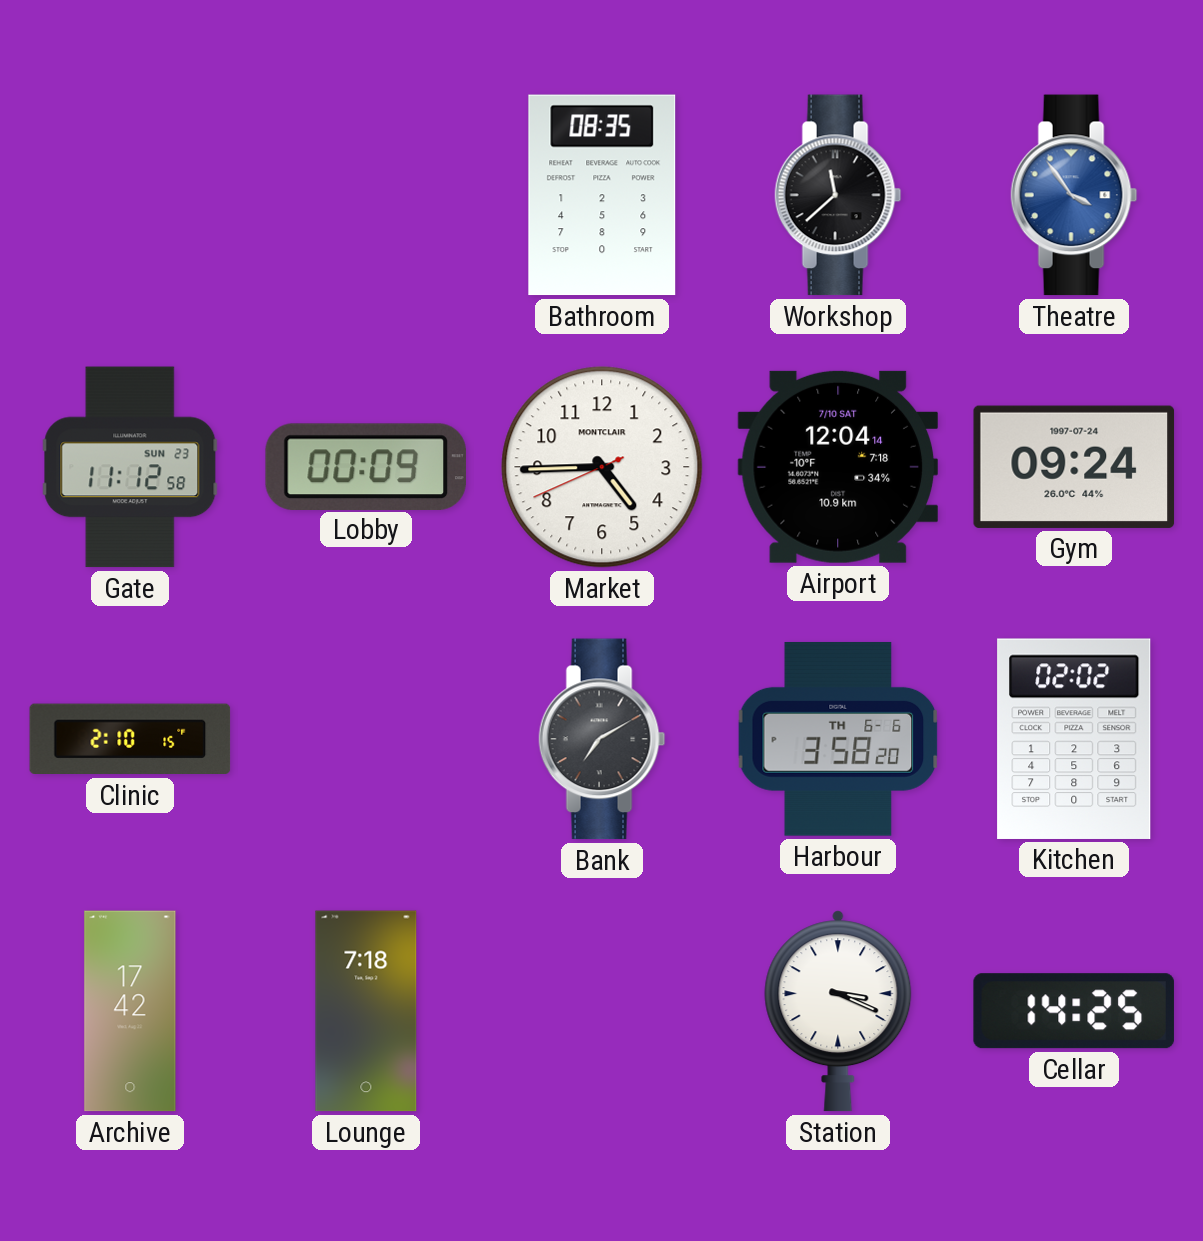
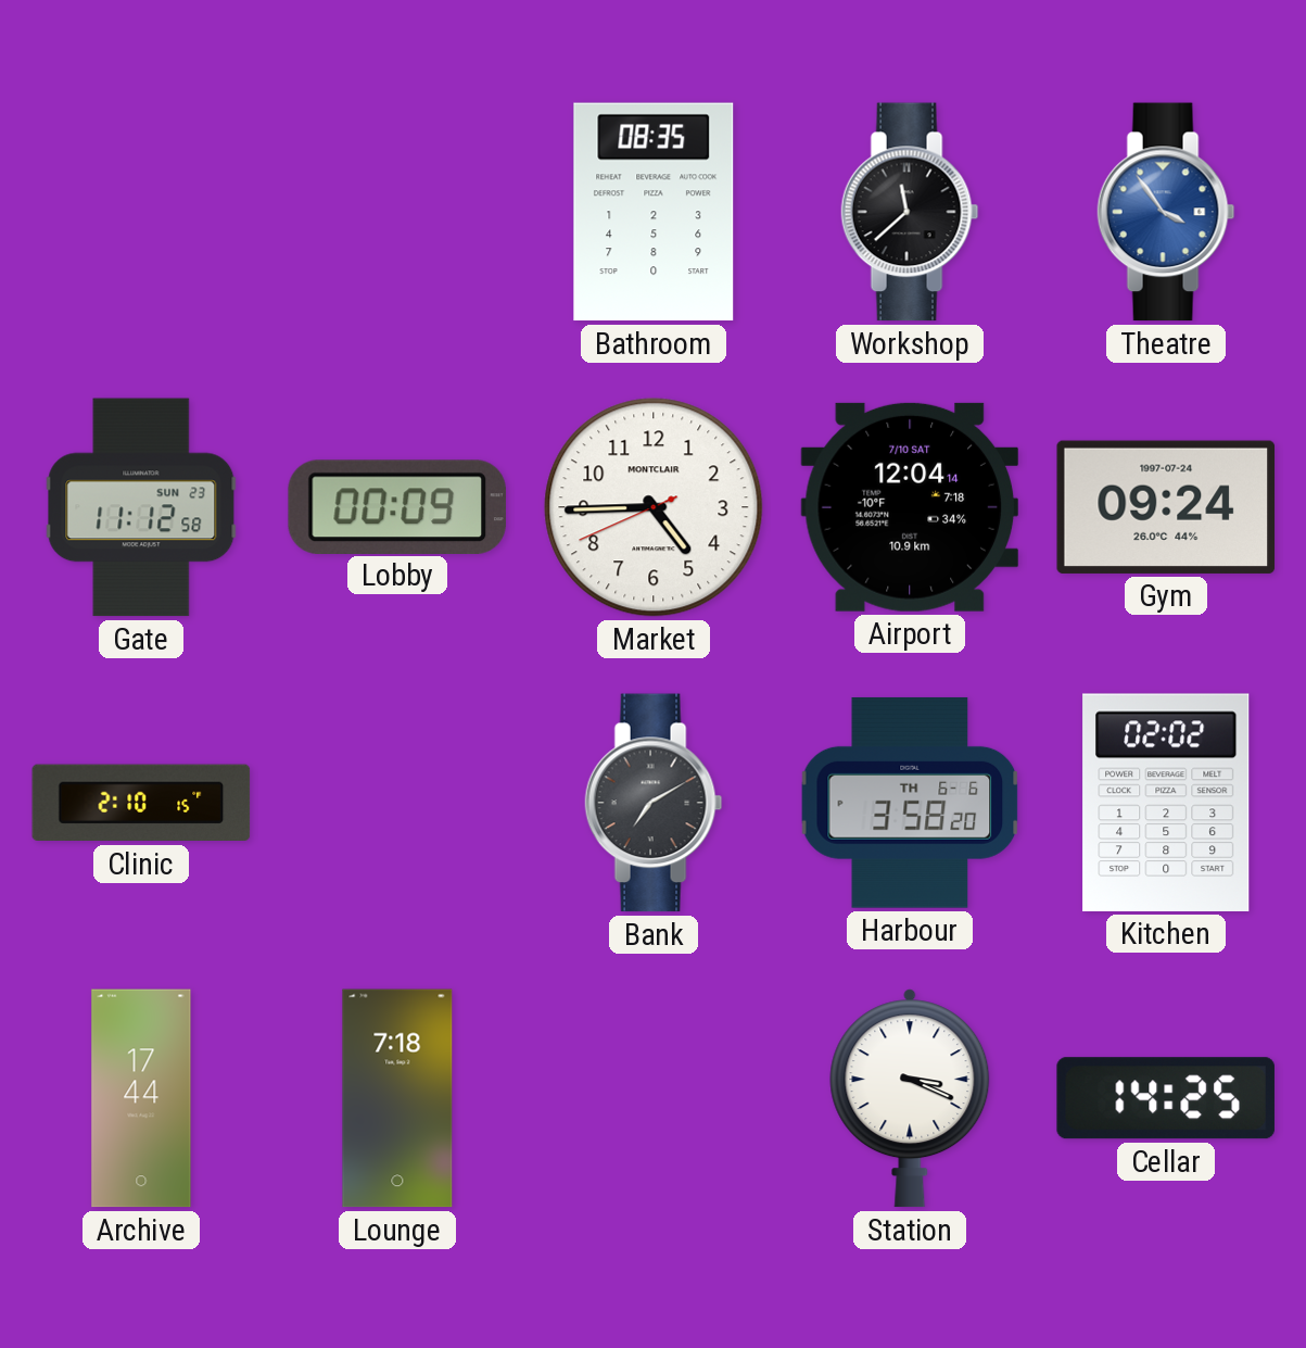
Archive: 17:42 -> 17:44
